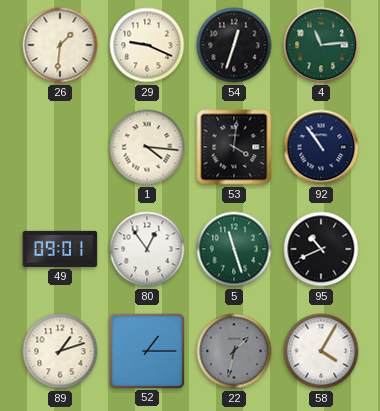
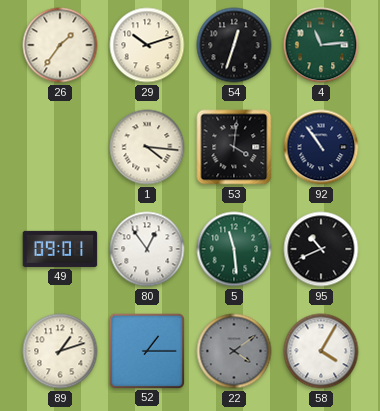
26: 1:31 -> 1:36
29: 9:19 -> 10:12
5: 11:27 -> 11:29
22: 1:32 -> 4:09
